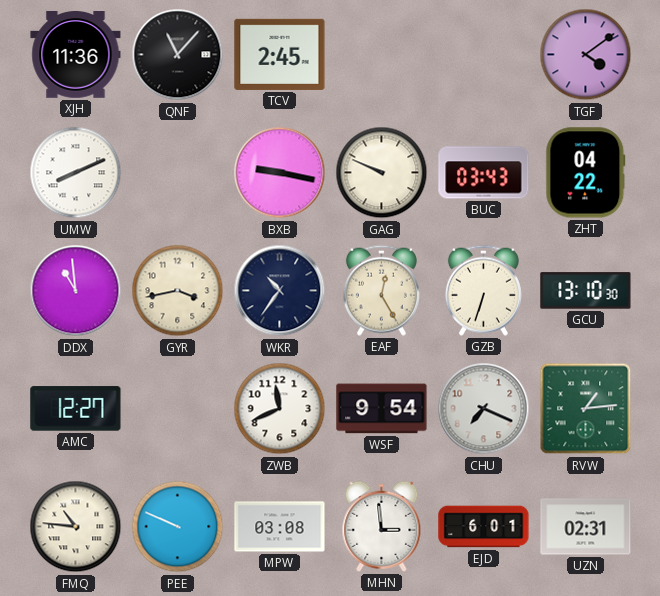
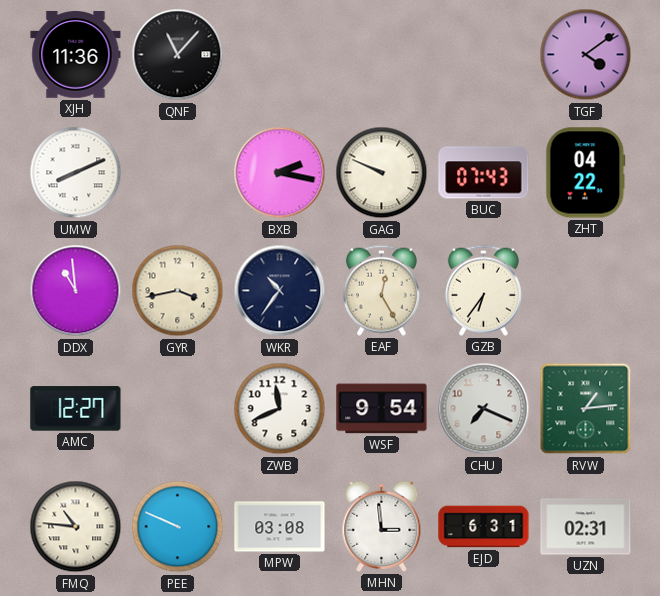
TCV: 2:45 -> none
BXB: 9:17 -> 2:17
BUC: 03:43 -> 07:43
GZB: 6:33 -> 6:36
GCU: 13:10 -> none
EJD: 6:01 -> 6:31
